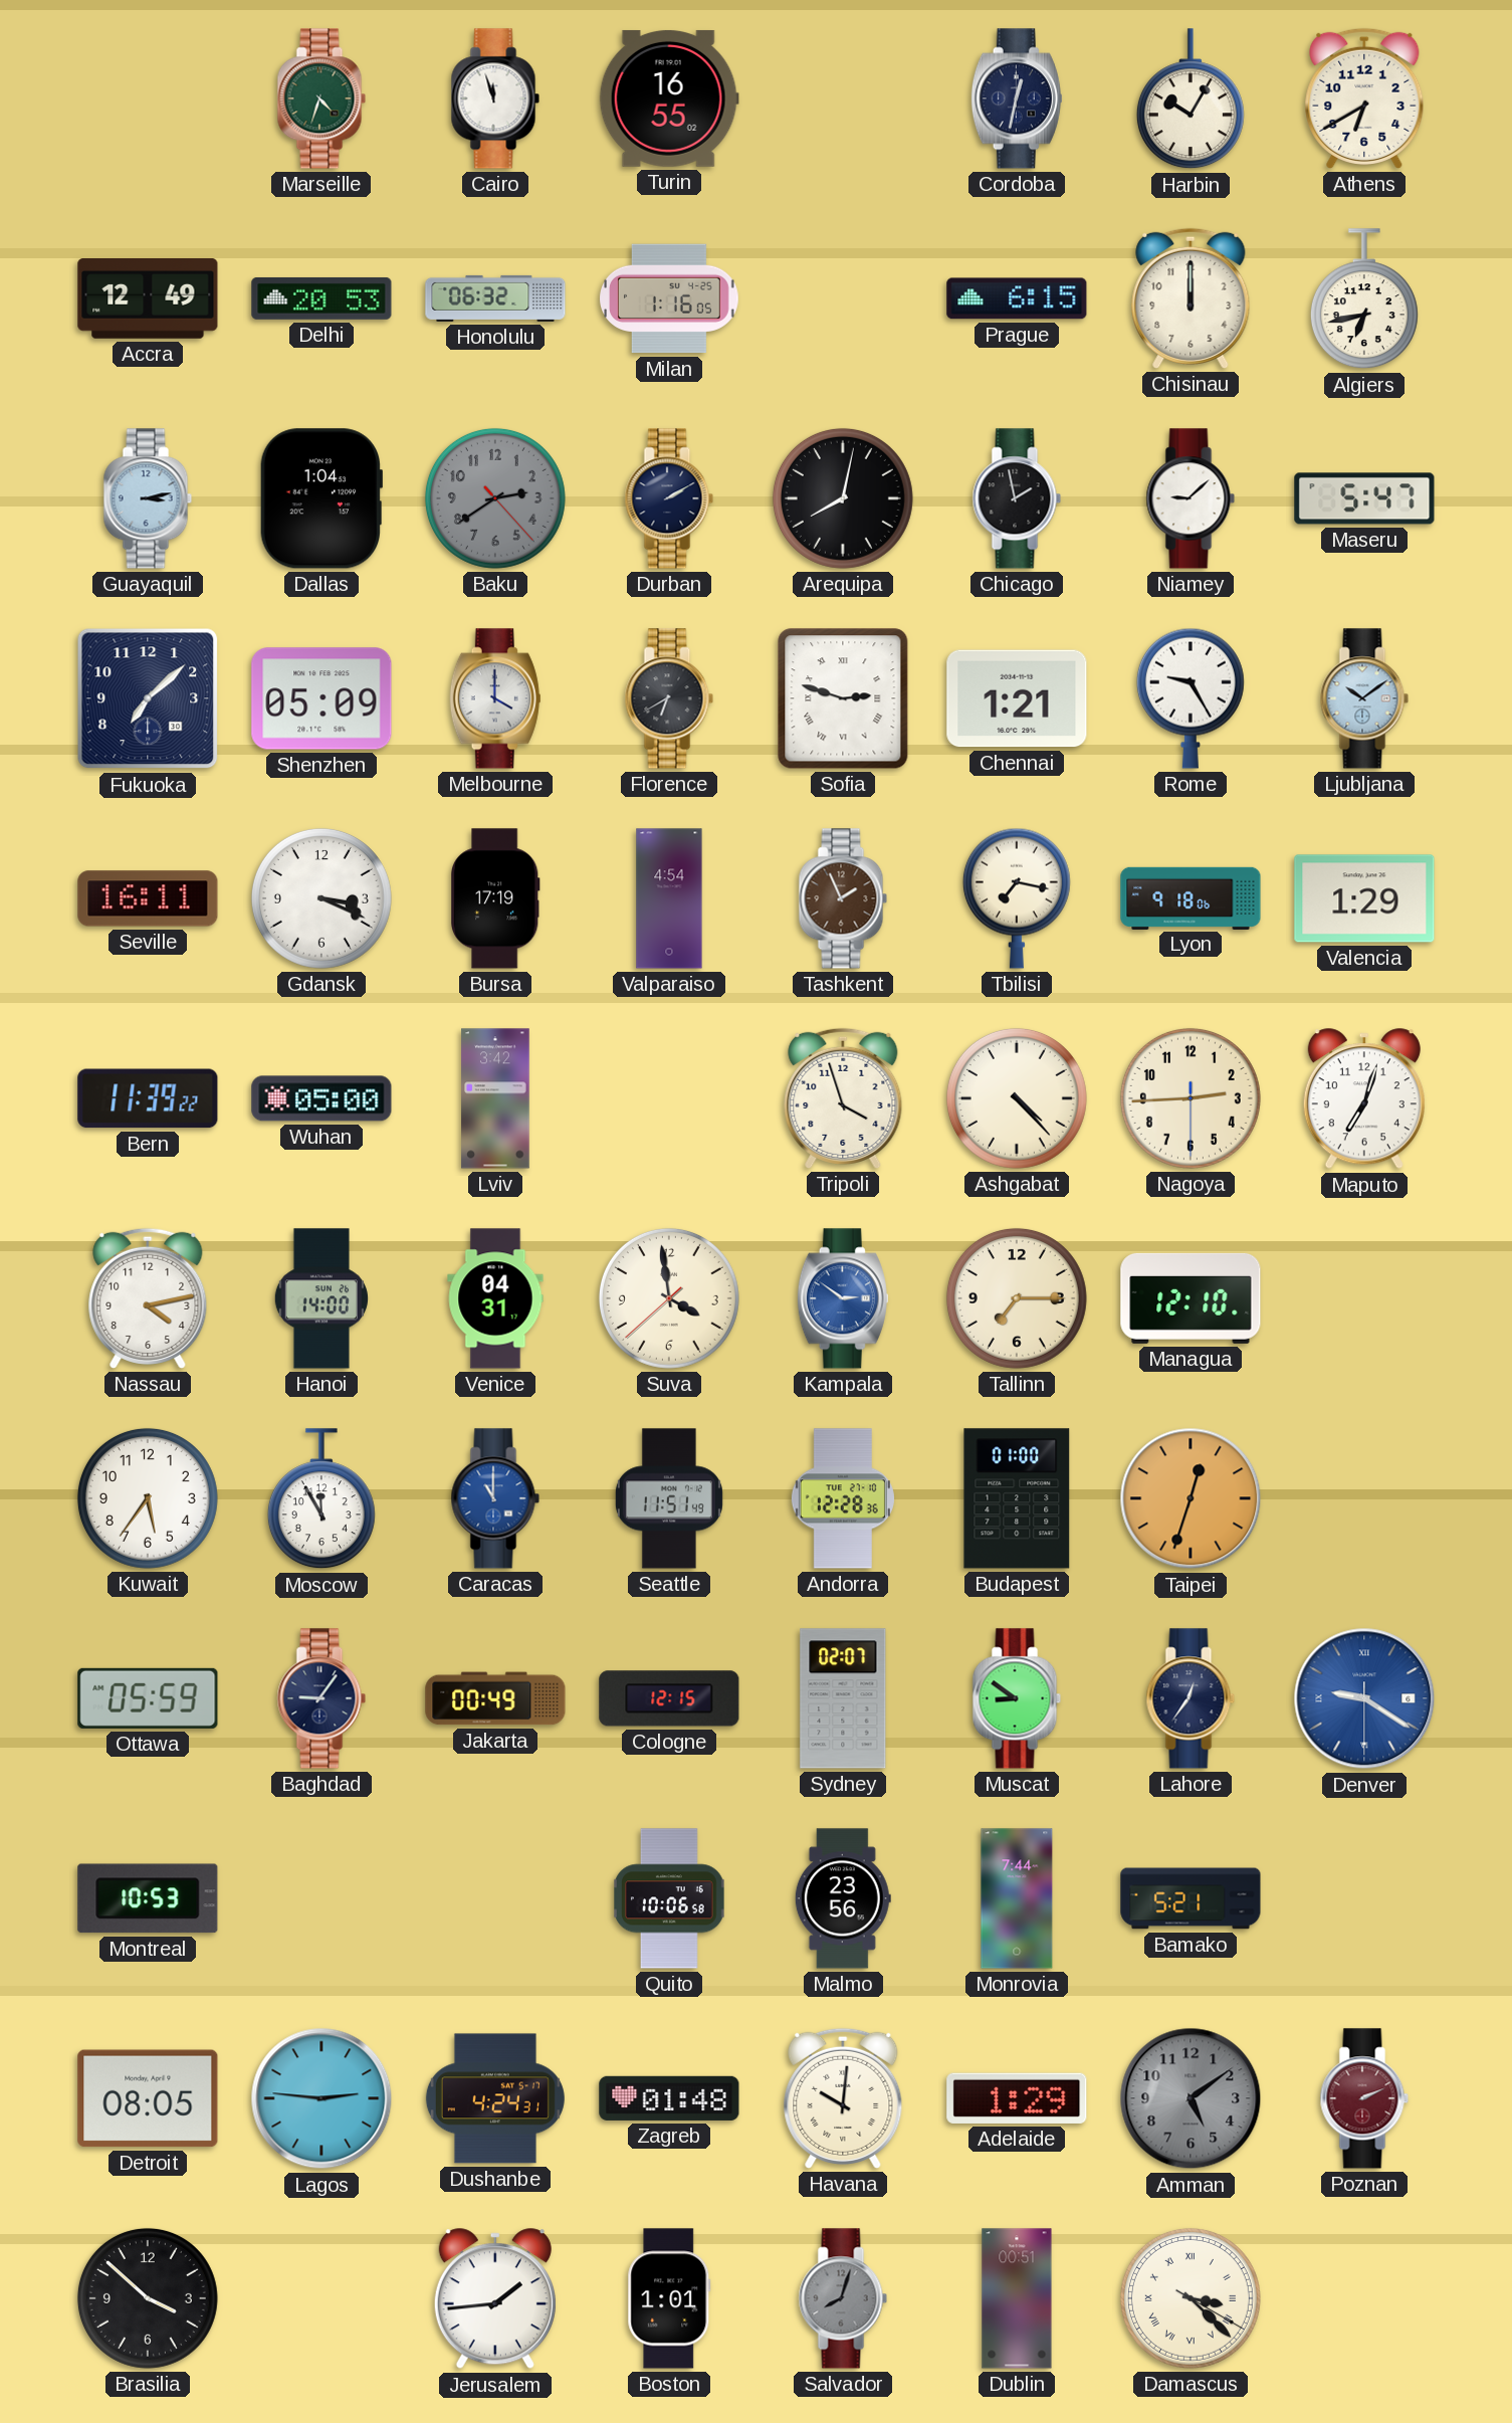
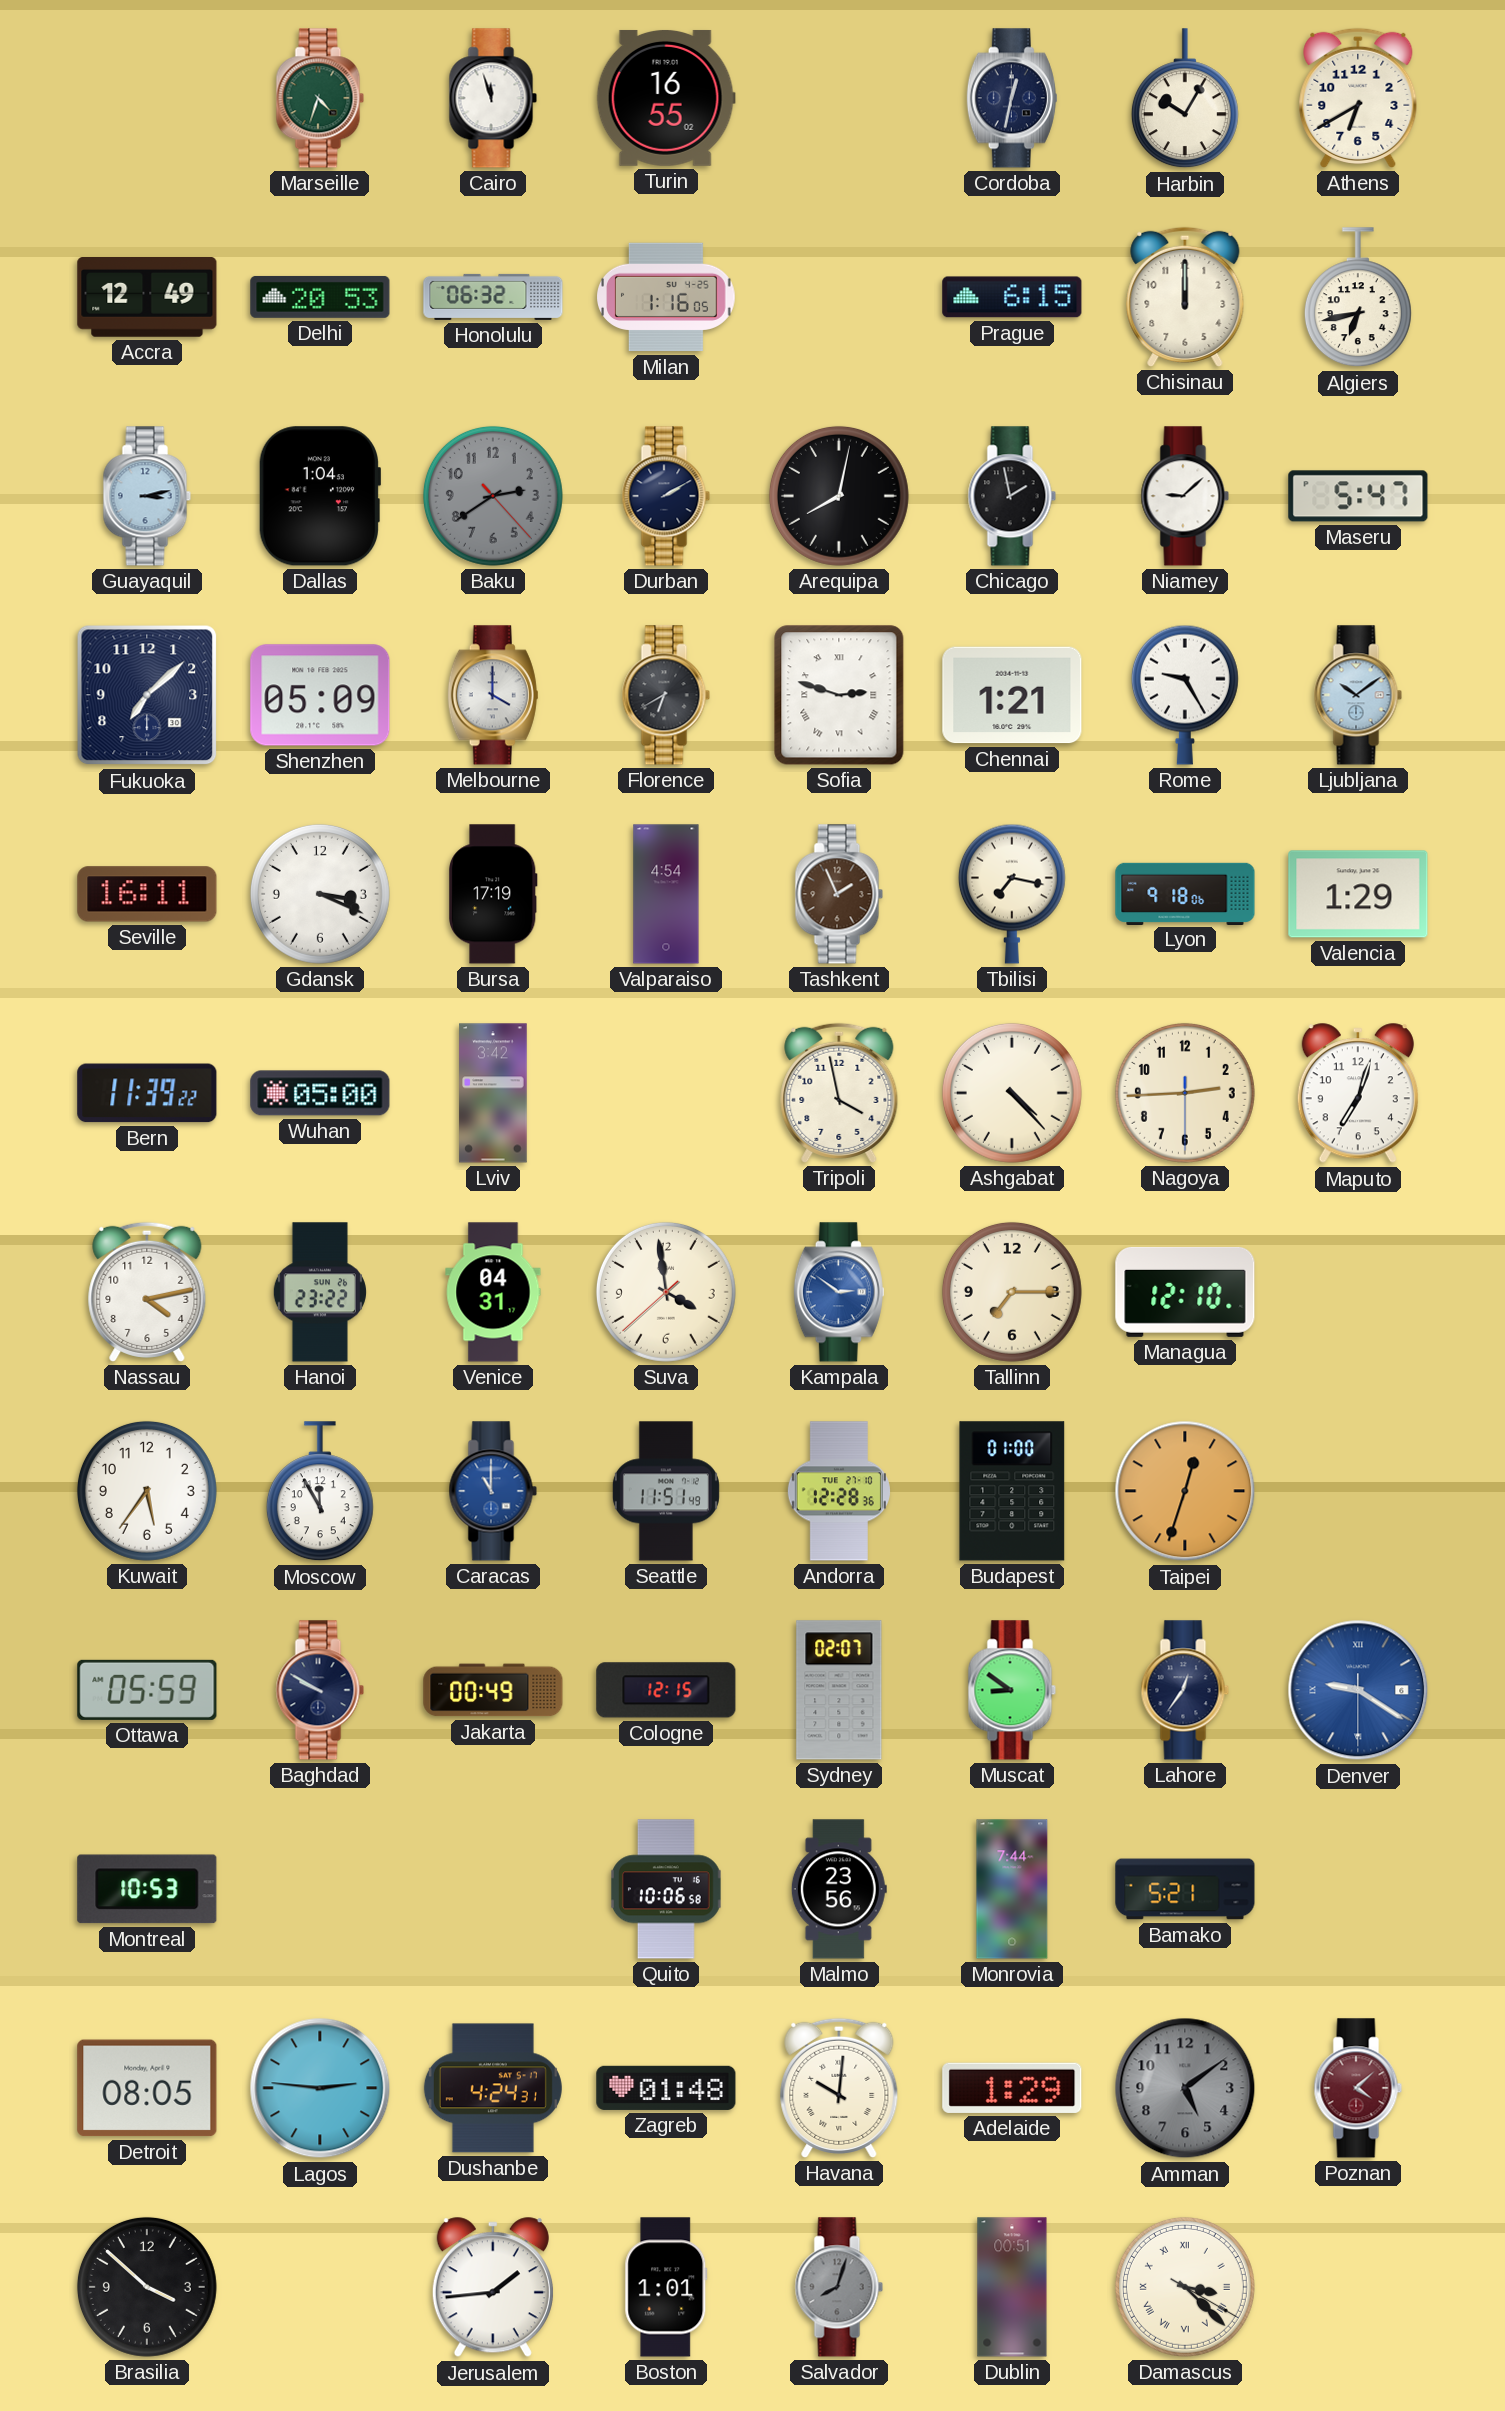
Tripoli: 3:57 -> 3:58
Hanoi: 14:00 -> 23:22
Baghdad: 9:06 -> 9:50
Poznan: 2:11 -> 4:08
